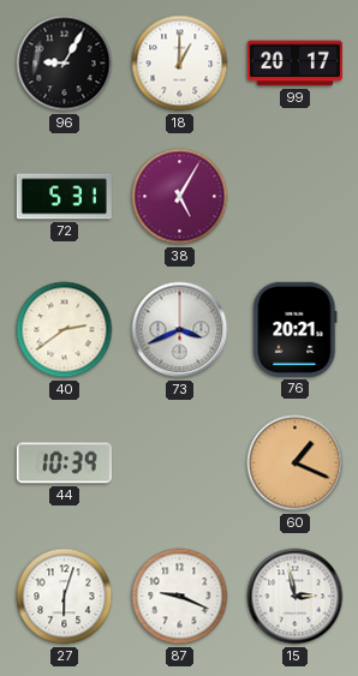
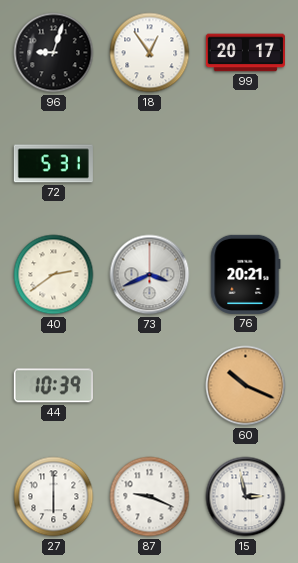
96: 9:05 -> 9:03
18: 1:00 -> 12:54
38: 5:05 -> none
60: 1:19 -> 10:19
27: 6:03 -> 6:00
